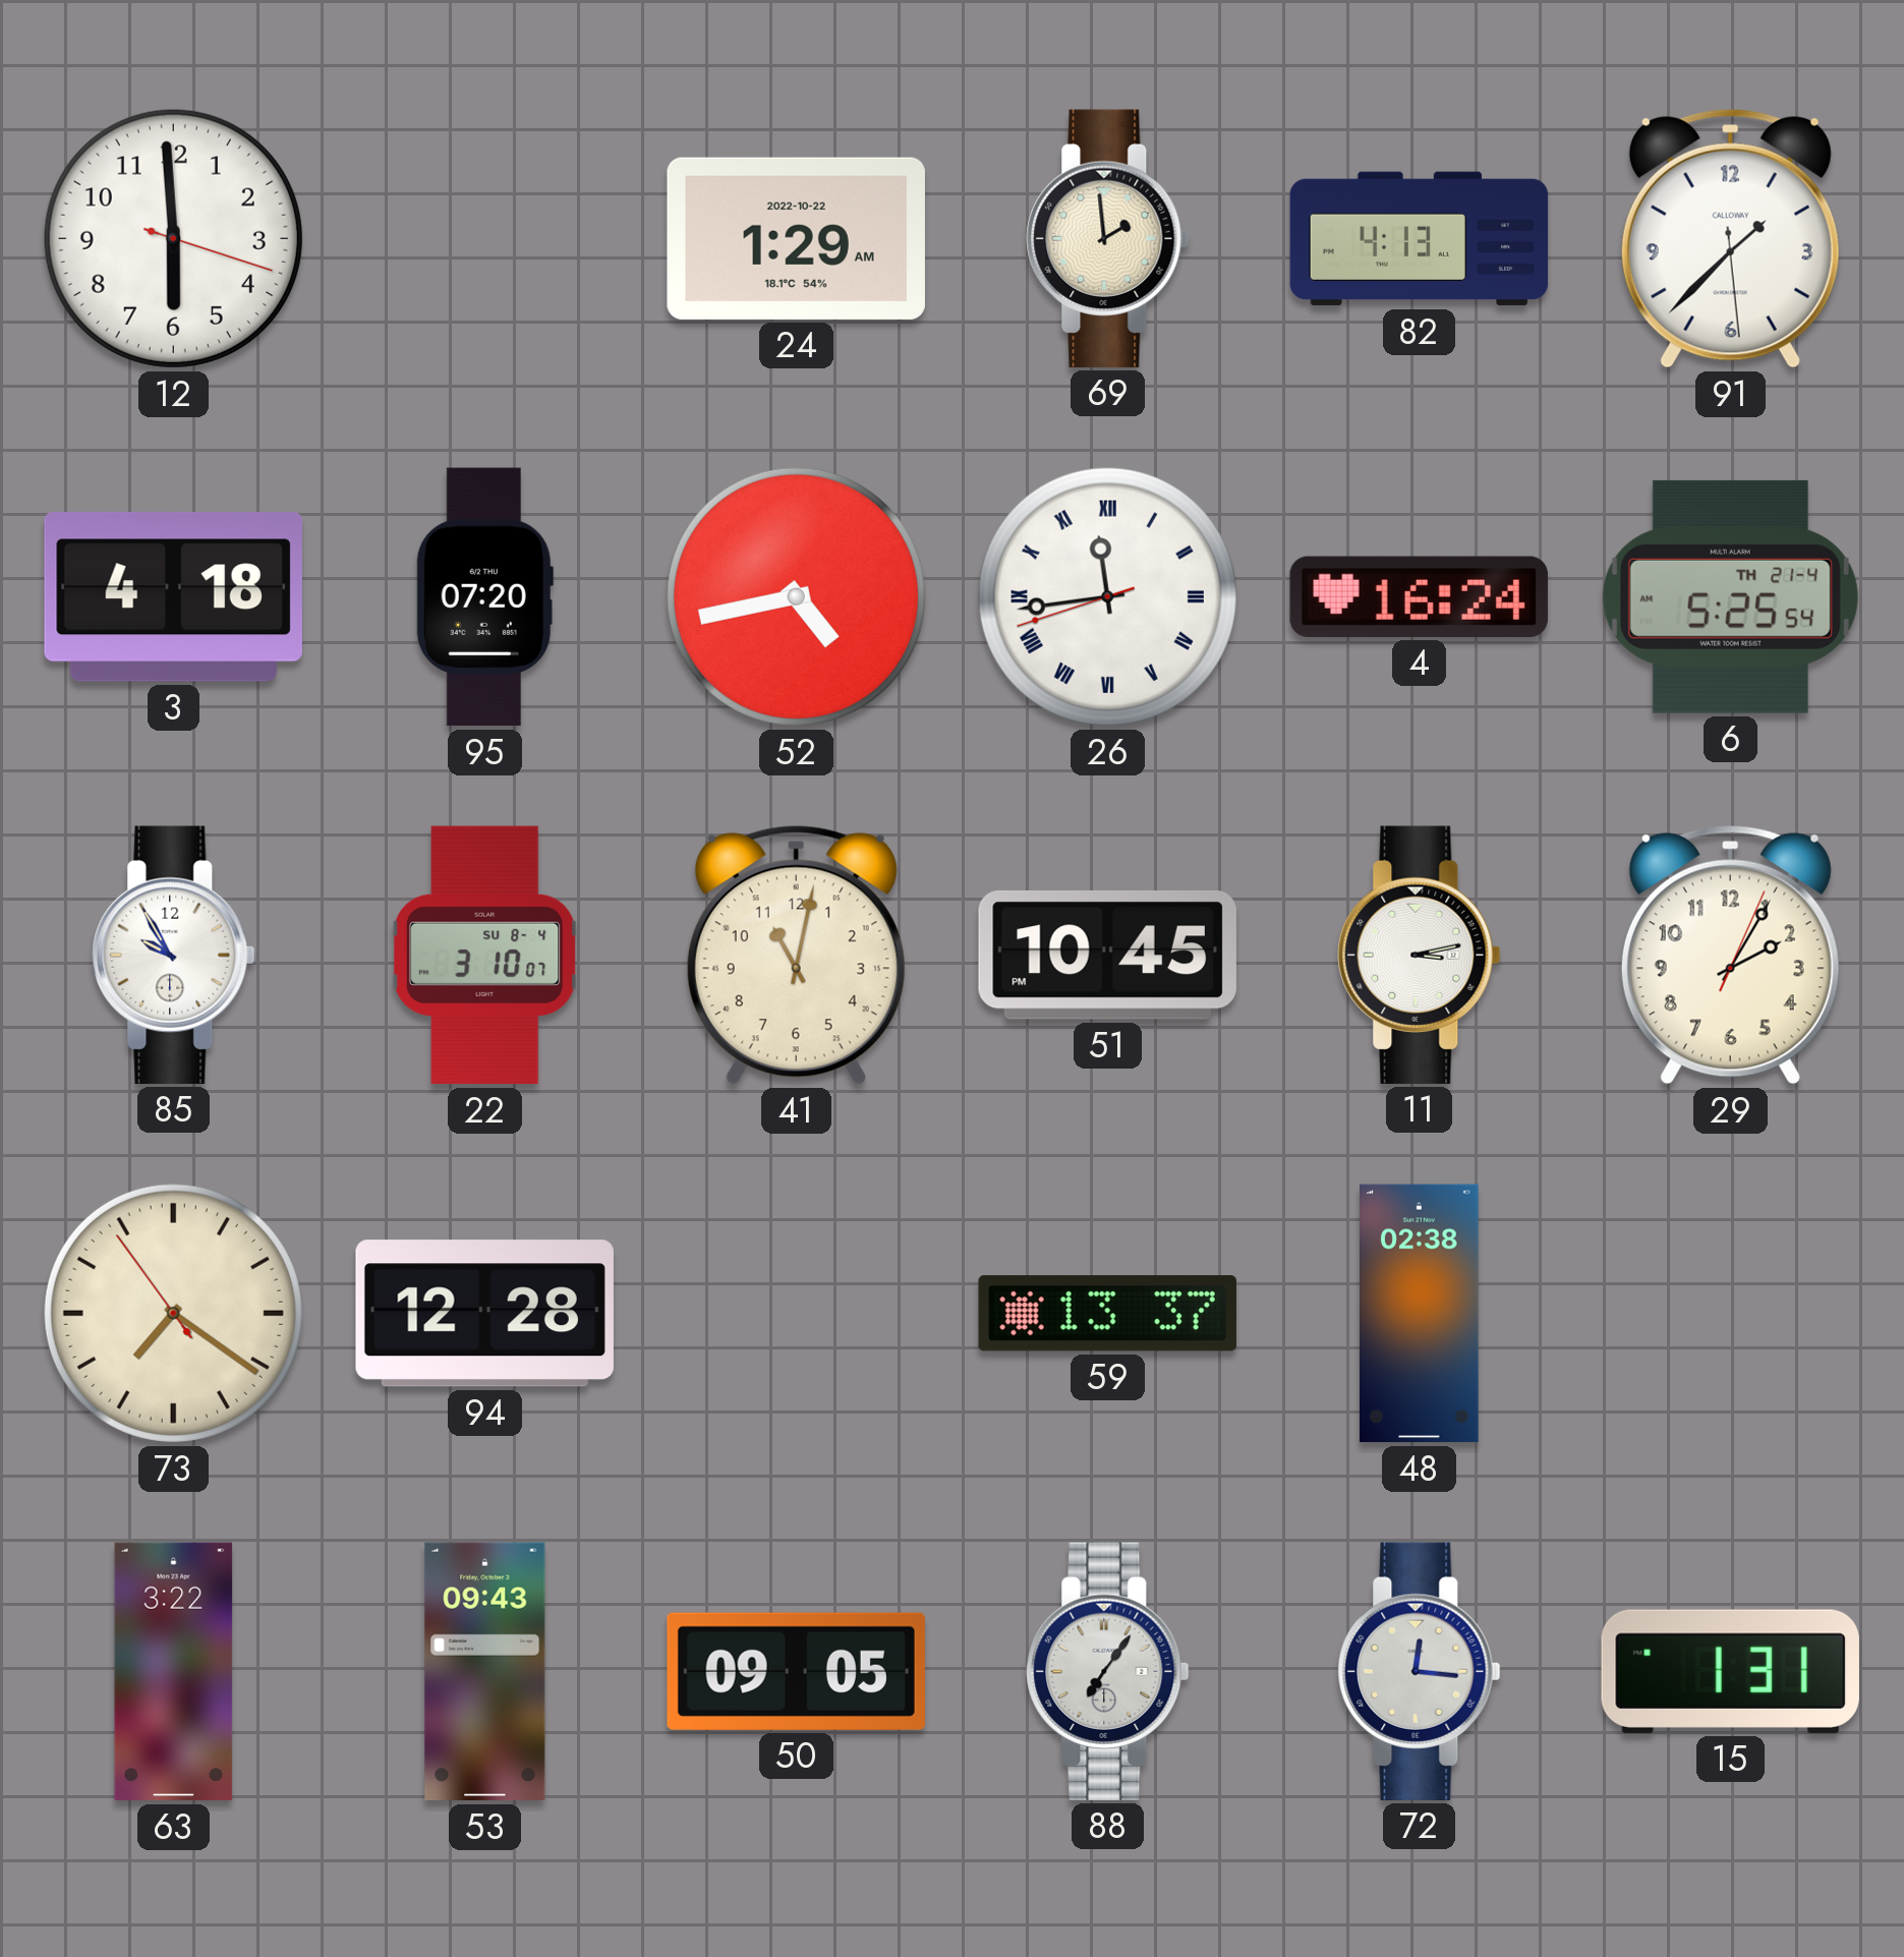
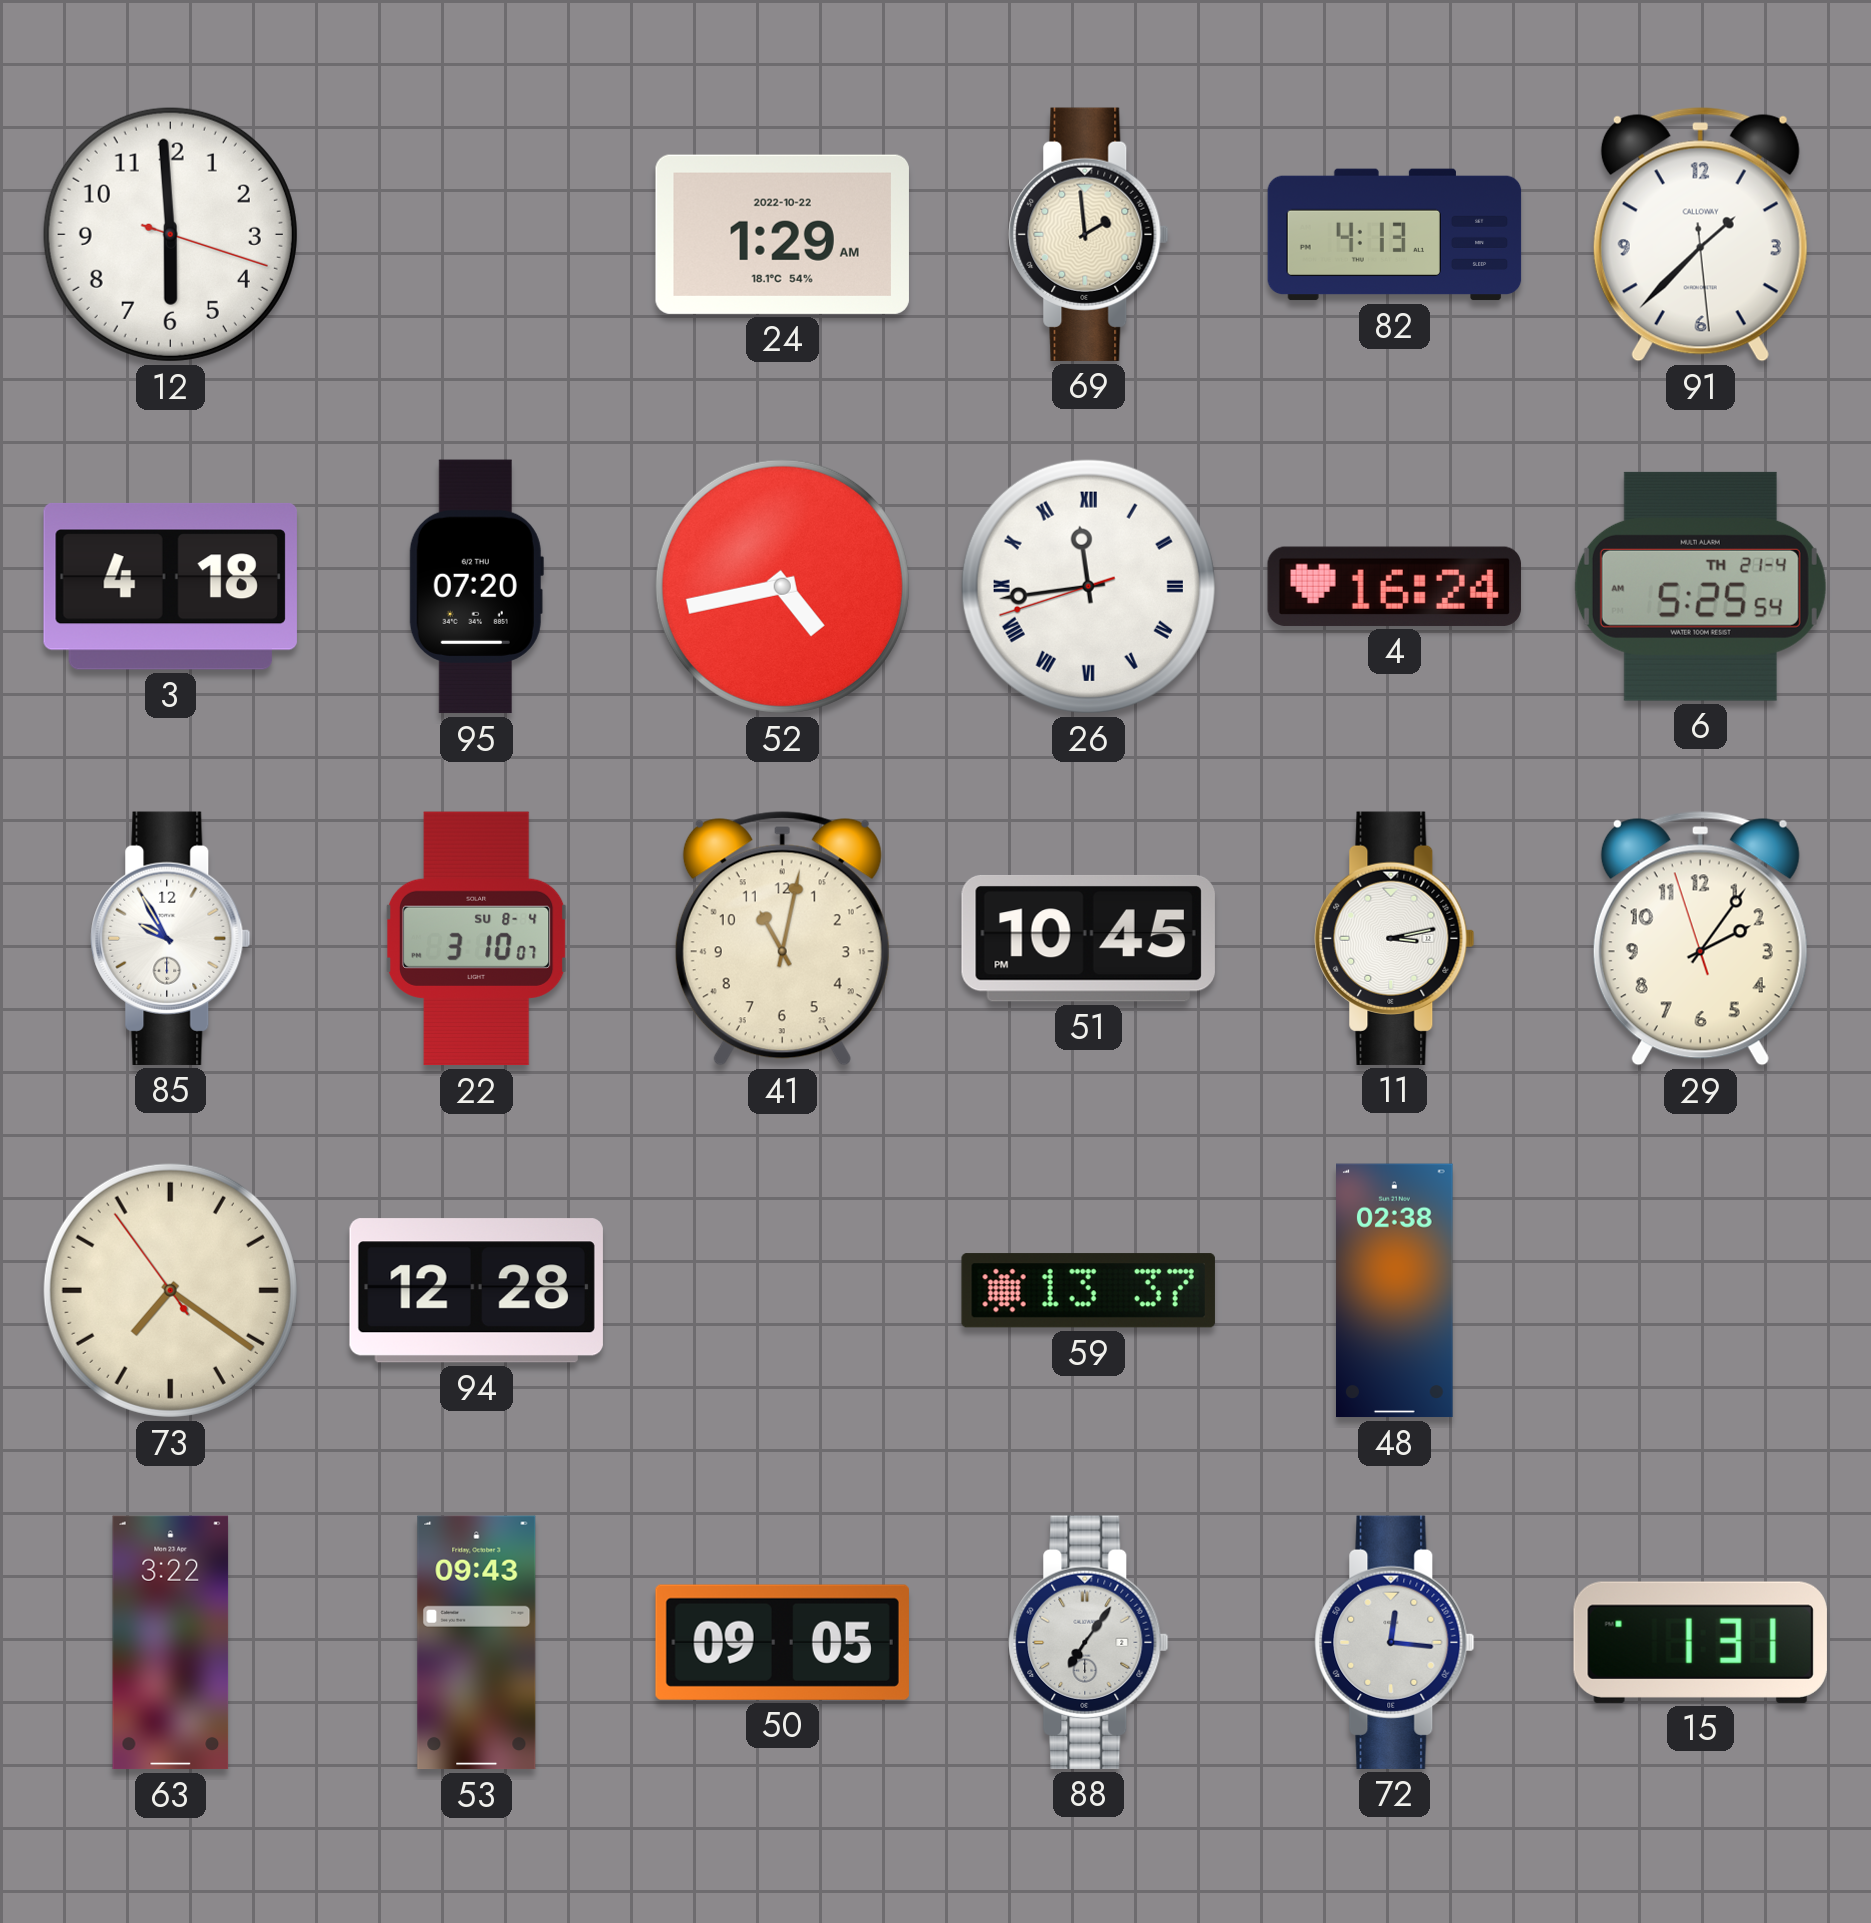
29: 2:05:04 -> 2:05:57
